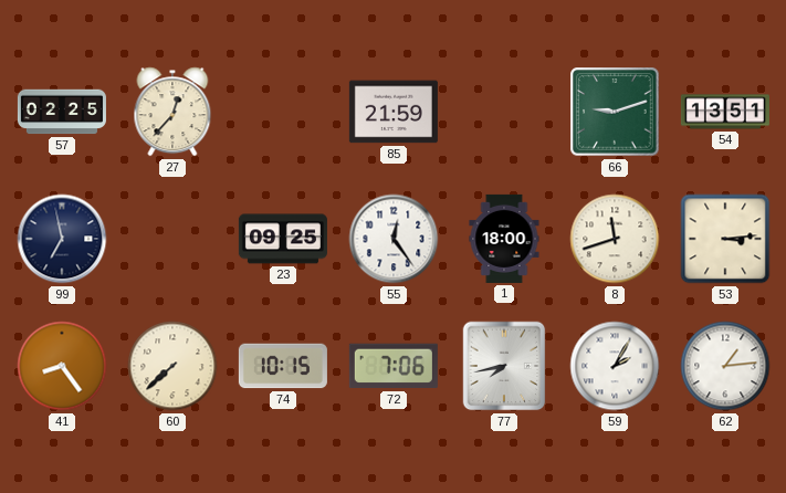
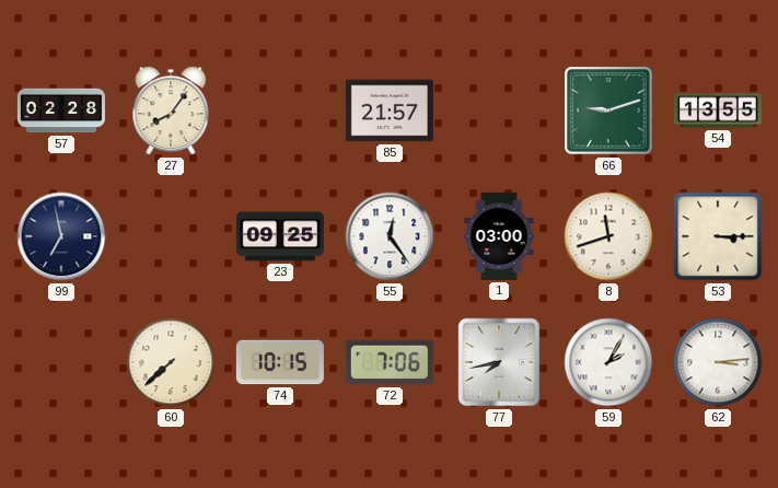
57: 02:25 -> 02:28
27: 12:37 -> 8:06
85: 21:59 -> 21:57
54: 13:51 -> 13:55
1: 18:00 -> 03:00
53: 3:14 -> 3:15
41: 8:24 -> none
62: 1:14 -> 3:14
